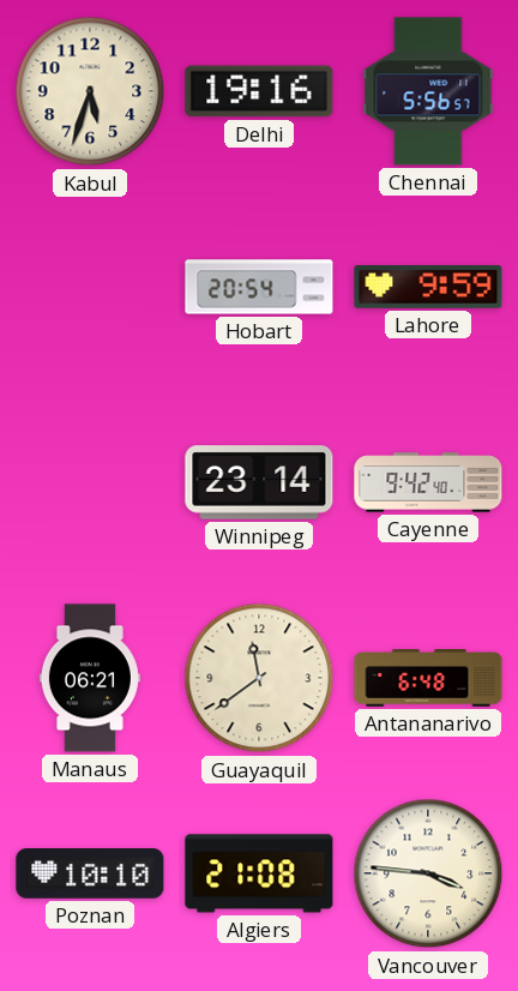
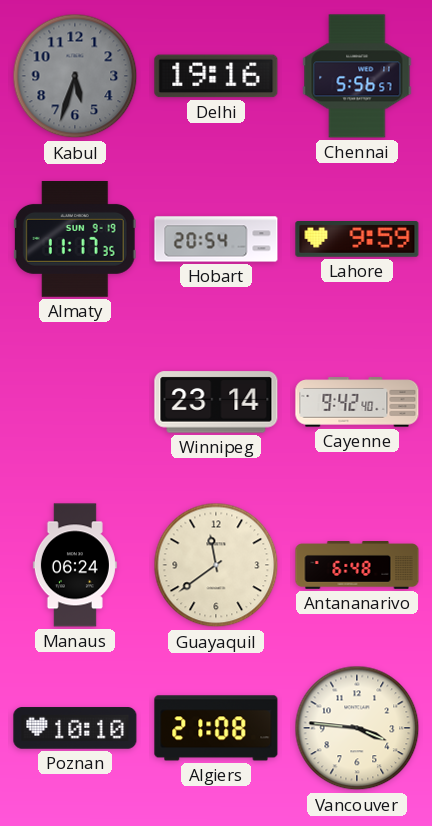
Kabul dial: cream -> grey
Almaty: none -> 11:17
Manaus: 06:21 -> 06:24
